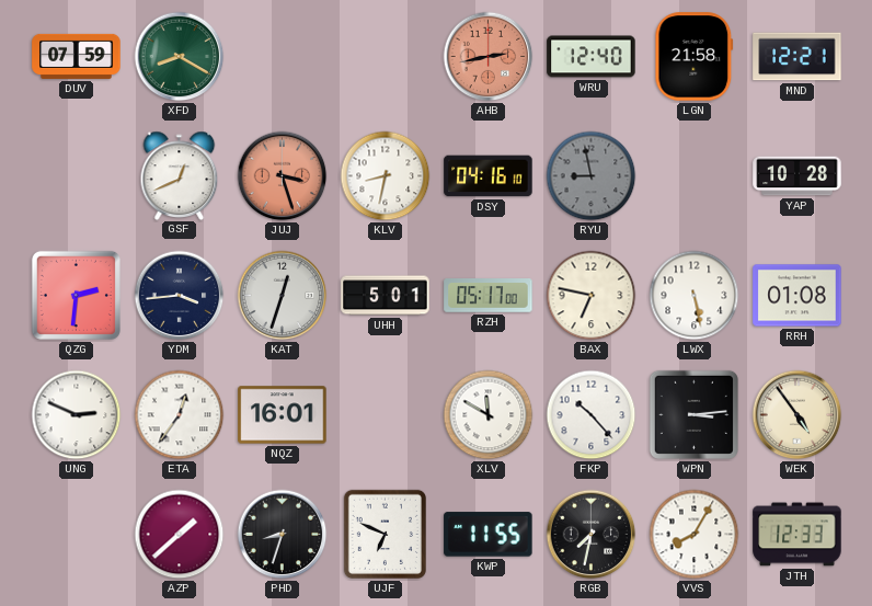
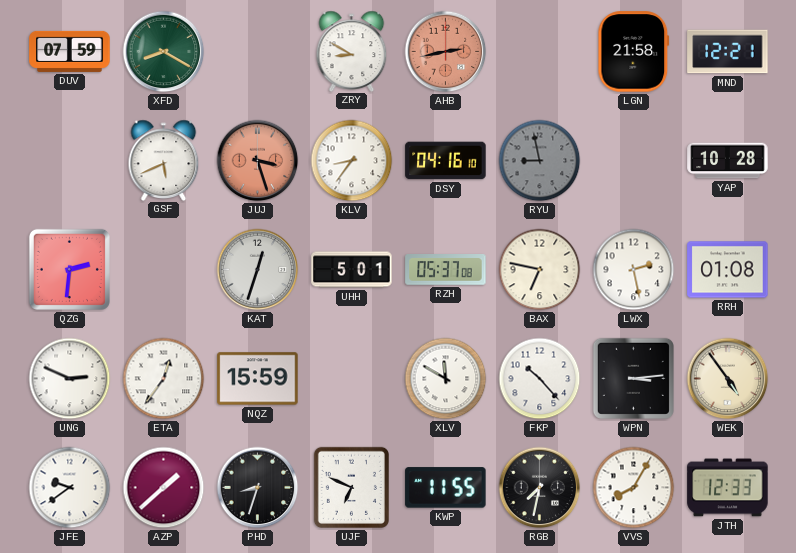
ZRY: none -> 8:50
WRU: 12:40 -> none
GSF: 12:41 -> 5:41
KLV: 8:32 -> 8:36
YDM: 3:44 -> none
RZH: 05:17 -> 05:37
LWX: 5:28 -> 2:28
NQZ: 16:01 -> 15:59
JFE: none -> 9:39
